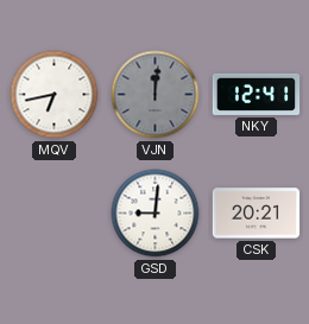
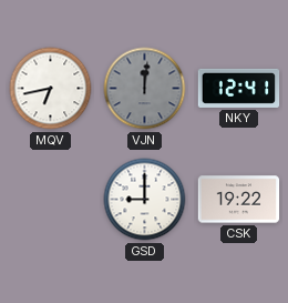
GSD: 9:01 -> 9:00
CSK: 20:21 -> 19:22
